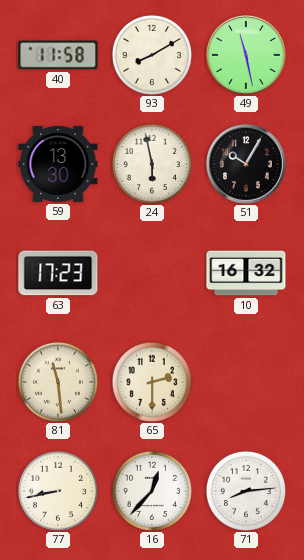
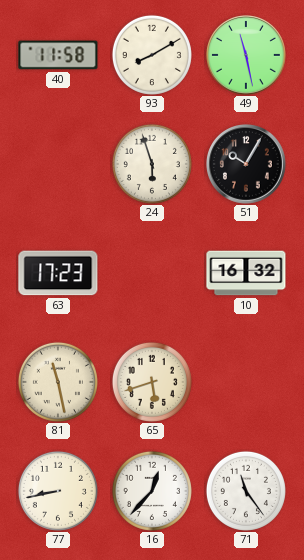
59: 13:30 -> none
24: 5:58 -> 5:57
81: 11:29 -> 11:28
65: 2:30 -> 5:42
71: 8:14 -> 11:24
